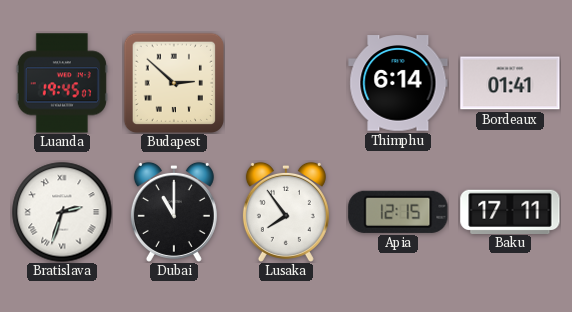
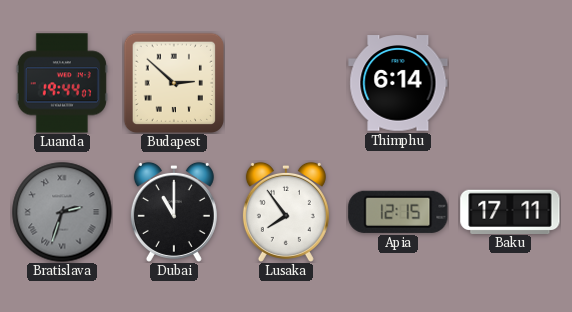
Luanda: 19:45 -> 19:44
Bordeaux: 01:41 -> none
Bratislava dial: white -> grey
